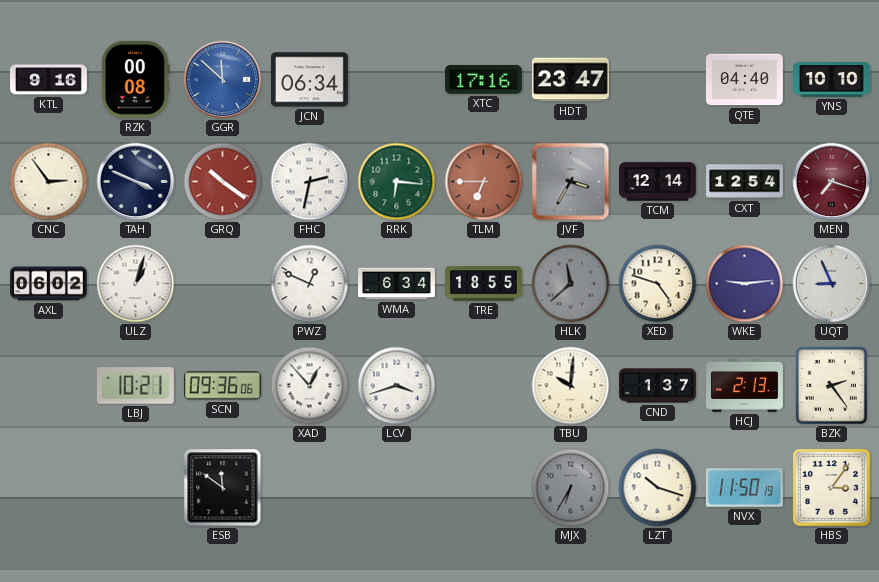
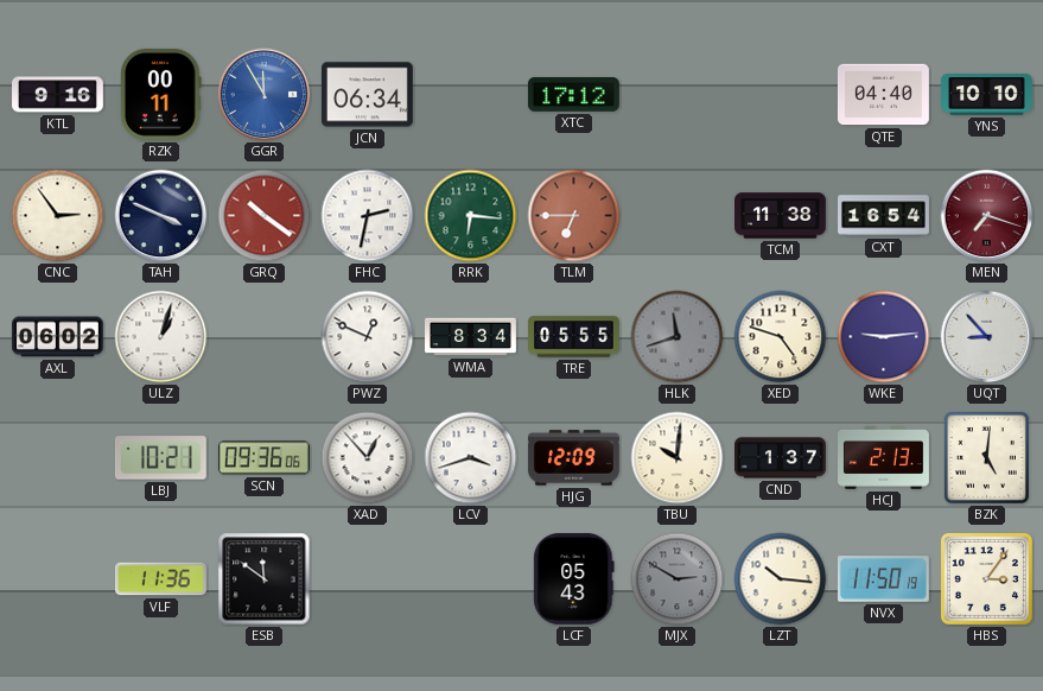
RZK: 00:08 -> 00:11
GGR: 11:52 -> 11:55
XTC: 17:16 -> 17:12
HDT: 23:47 -> none
JVF: 3:35 -> none
TCM: 12:14 -> 11:38
CXT: 12:54 -> 16:54
WMA: 6:34 -> 8:34
TRE: 18:55 -> 05:55
HLK: 11:38 -> 11:42
UQT: 8:56 -> 8:53
HJG: none -> 12:09
BZK: 2:24 -> 5:01
VLF: none -> 11:36
LCF: none -> 05:43
MJX: 6:35 -> 2:50
LZT: 10:18 -> 10:16
